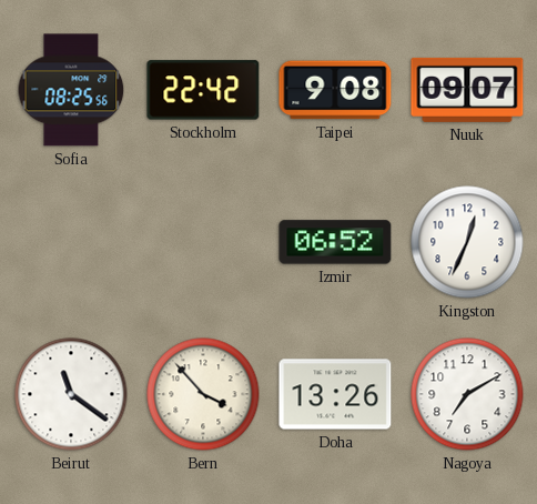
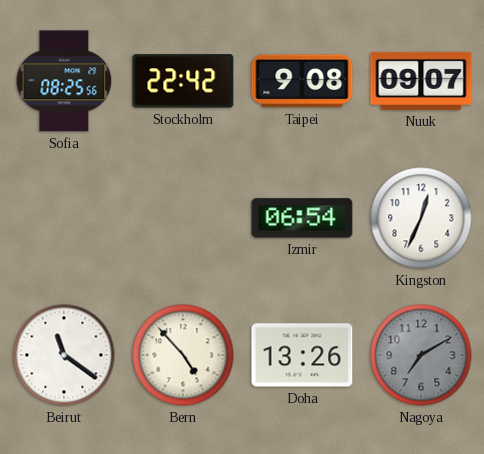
Izmir: 06:52 -> 06:54
Bern: 3:53 -> 4:53
Nagoya dial: white -> grey
